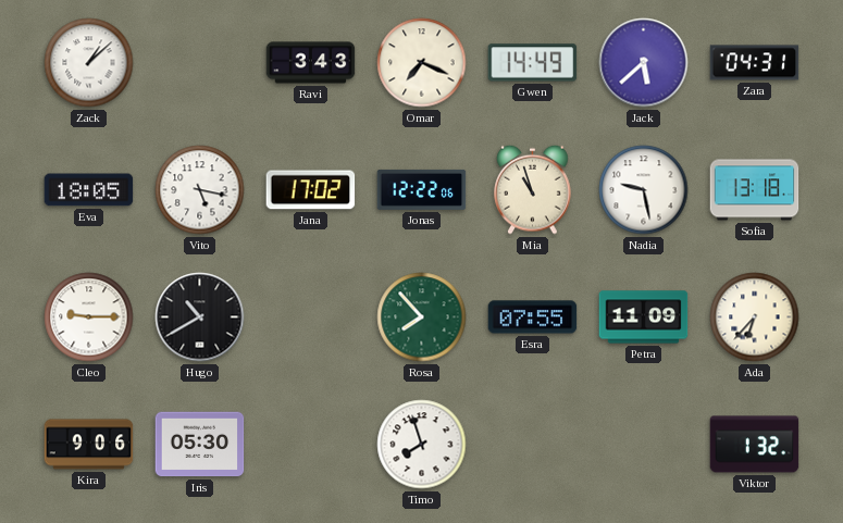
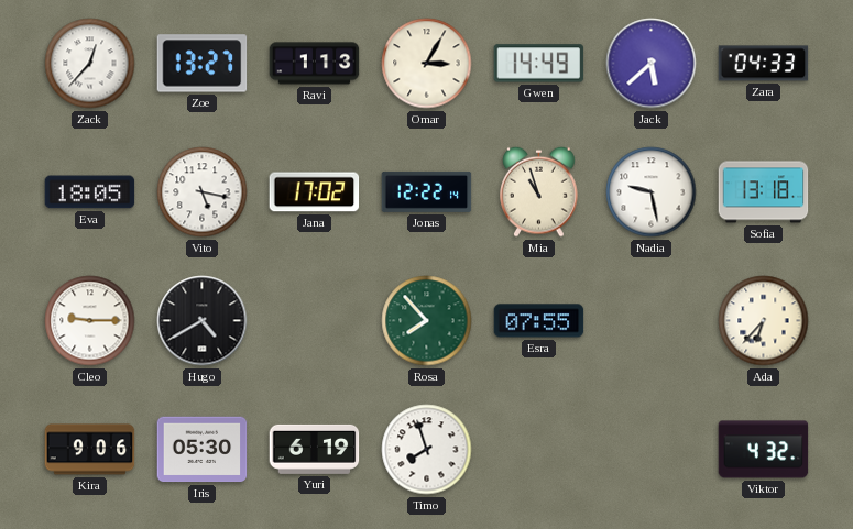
Zack: 1:08 -> 12:37
Zoe: none -> 13:27
Ravi: 3:43 -> 1:13
Omar: 7:19 -> 3:05
Zara: 04:31 -> 04:33
Jonas: 12:22:06 -> 12:22:14
Hugo: 10:40 -> 4:40
Petra: 11:09 -> none
Yuri: none -> 6:19
Viktor: 1:32 -> 4:32
